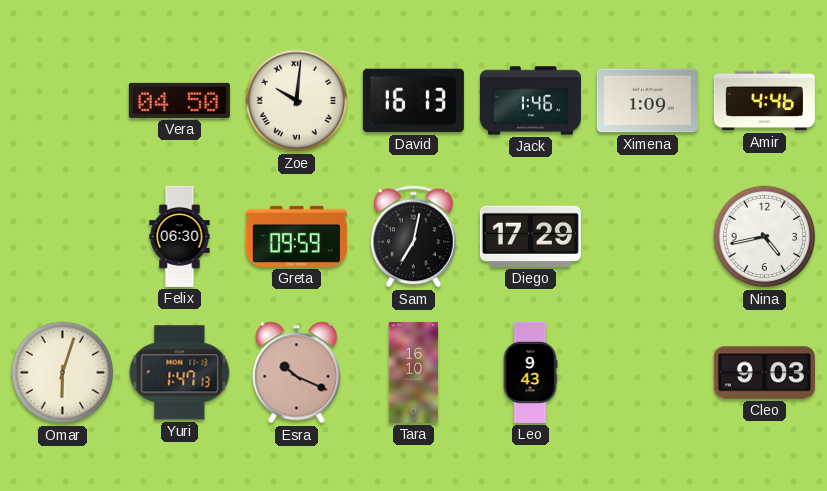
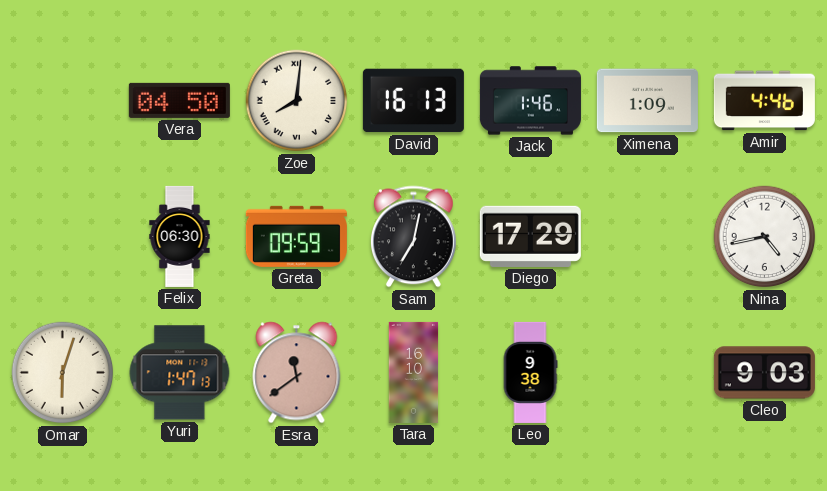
Zoe: 10:01 -> 8:01
Esra: 10:19 -> 11:39
Leo: 9:43 -> 9:38
